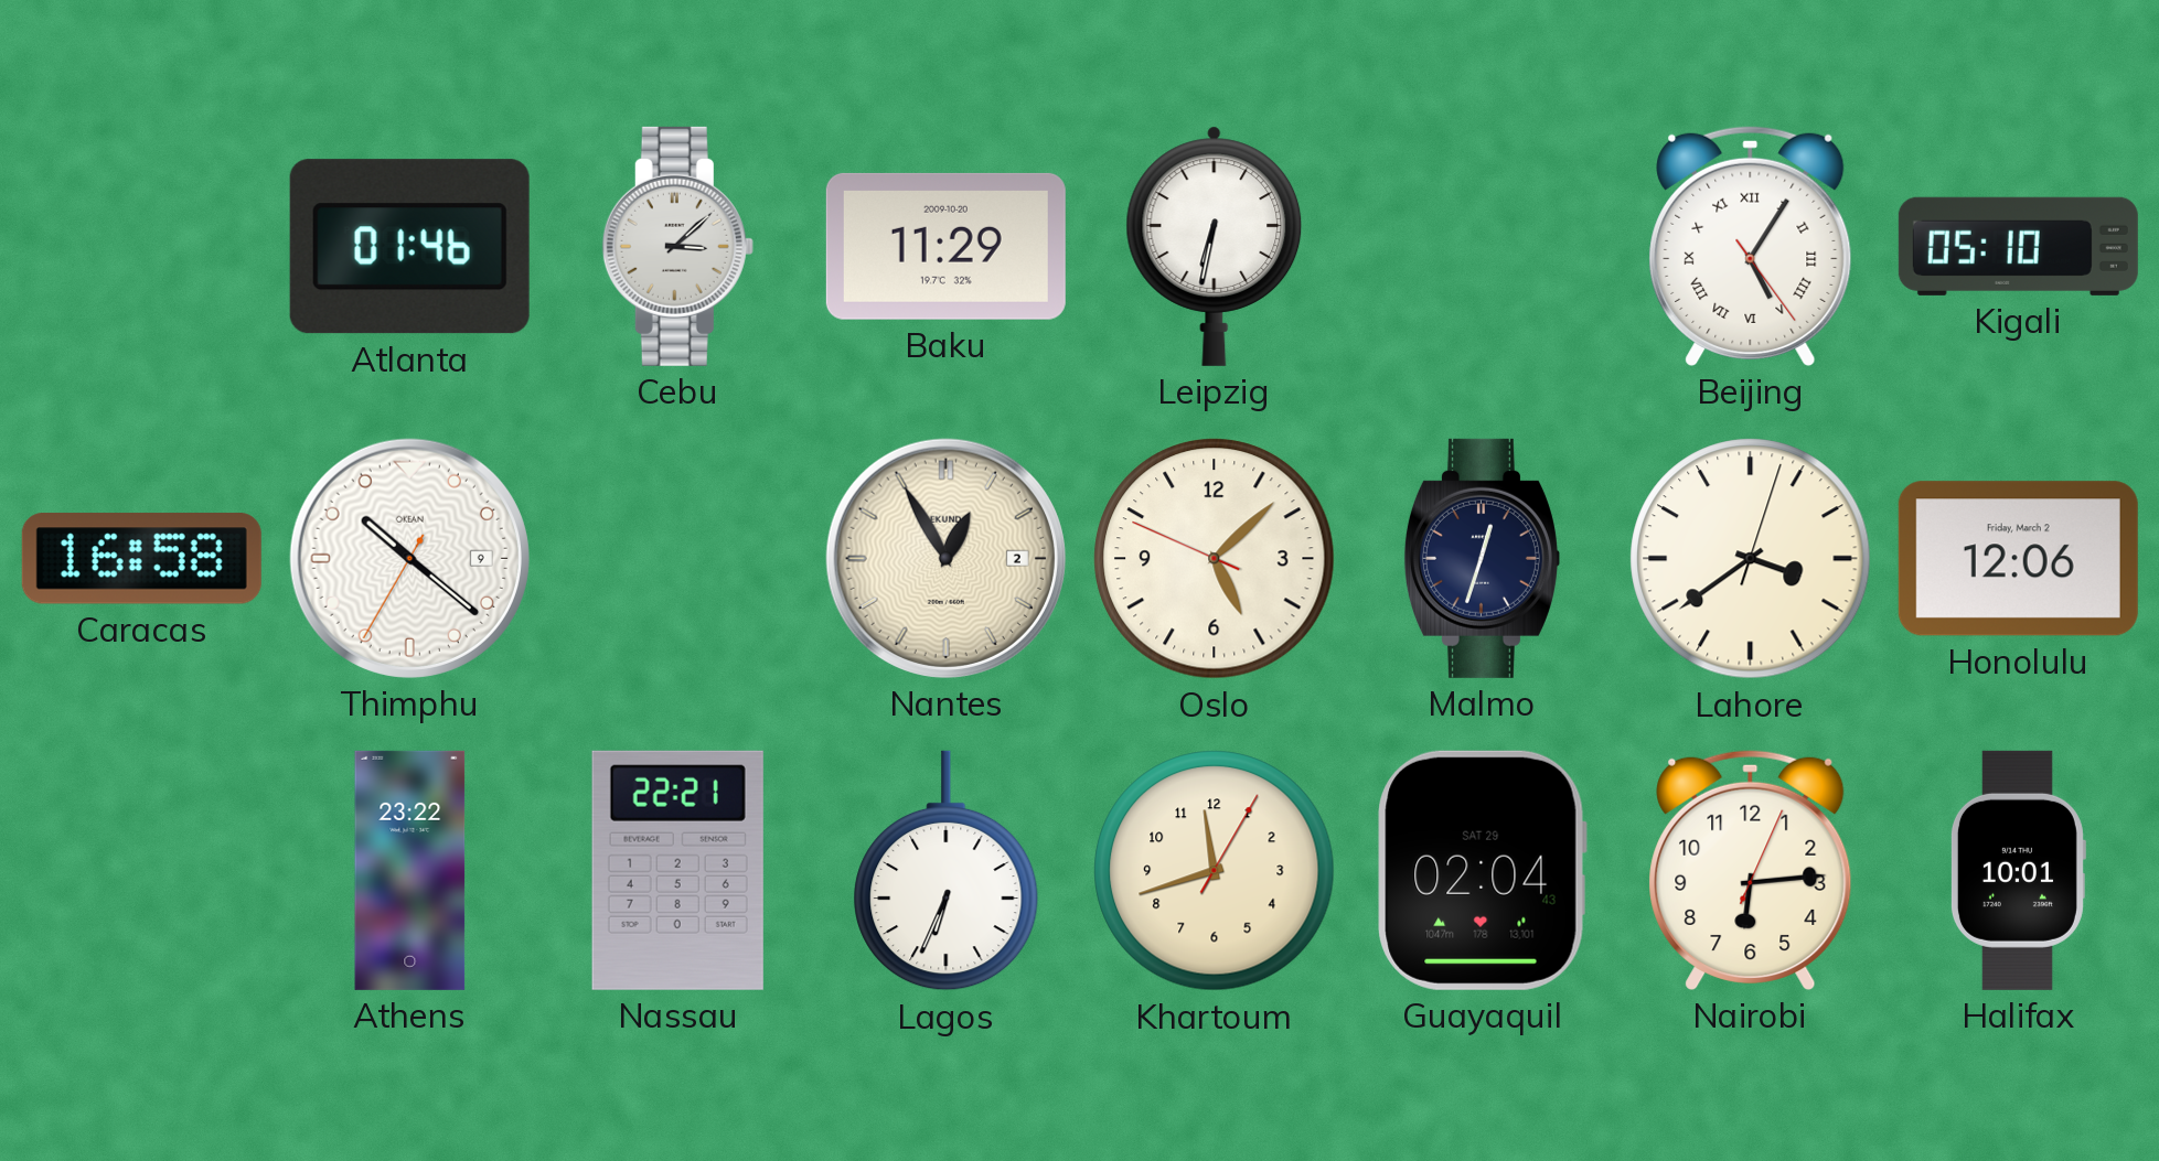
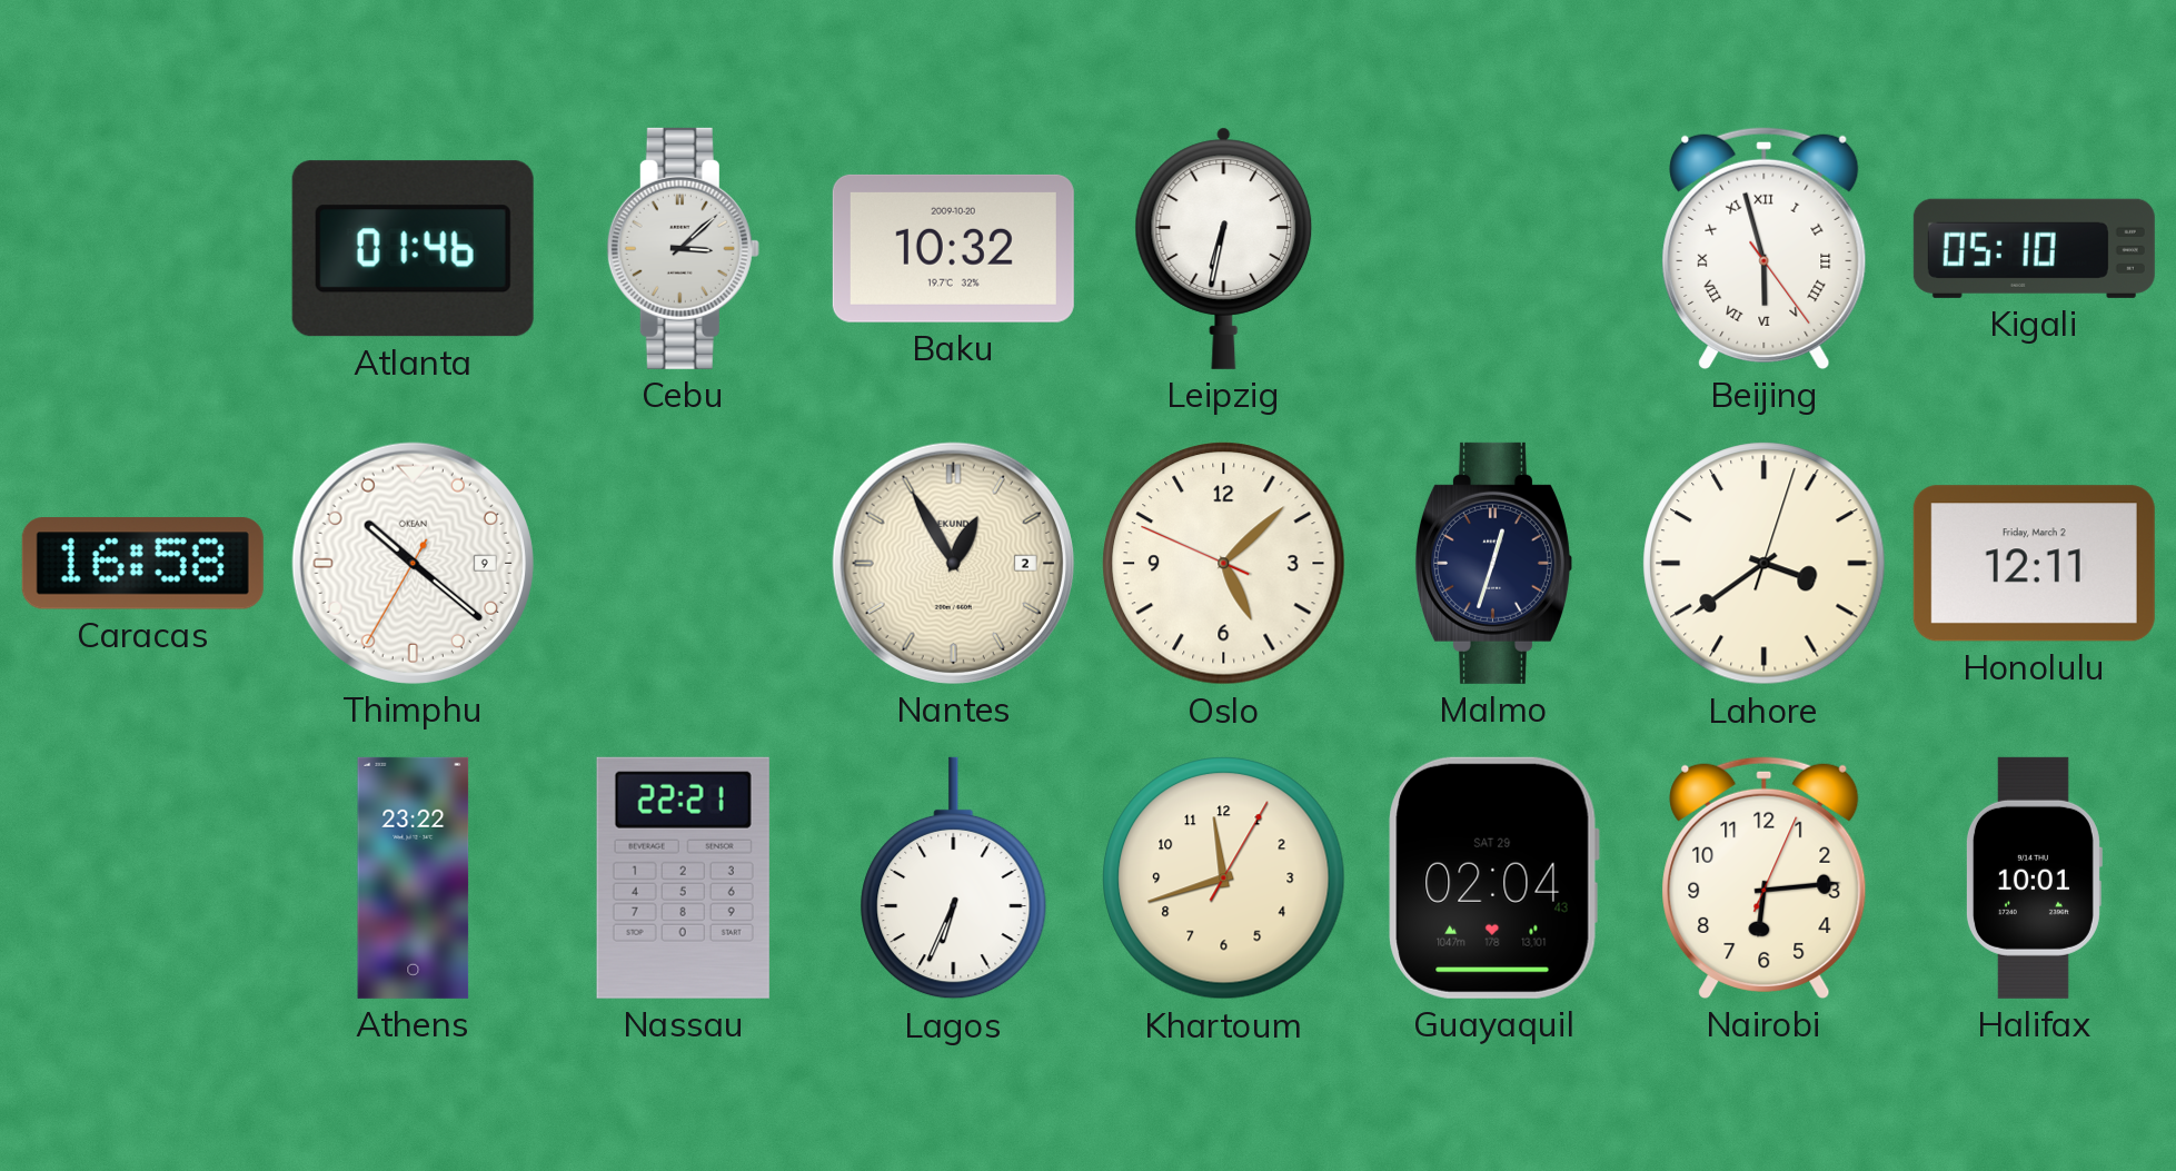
Baku: 11:29 -> 10:32
Beijing: 5:05 -> 5:57
Honolulu: 12:06 -> 12:11
